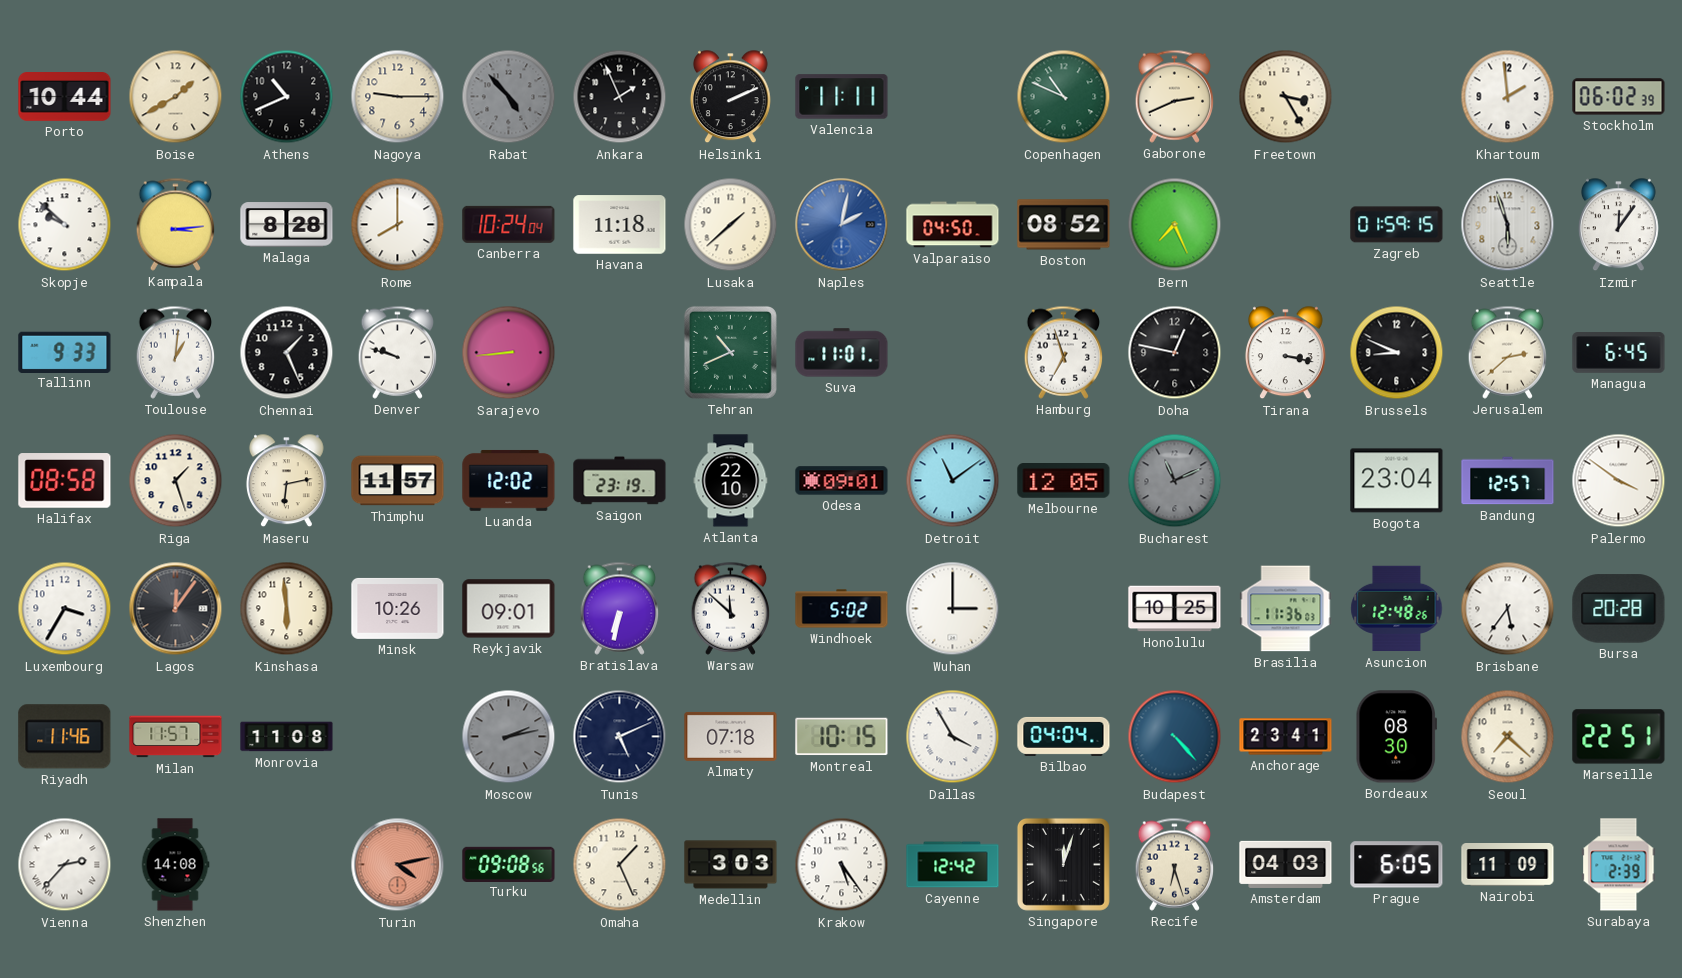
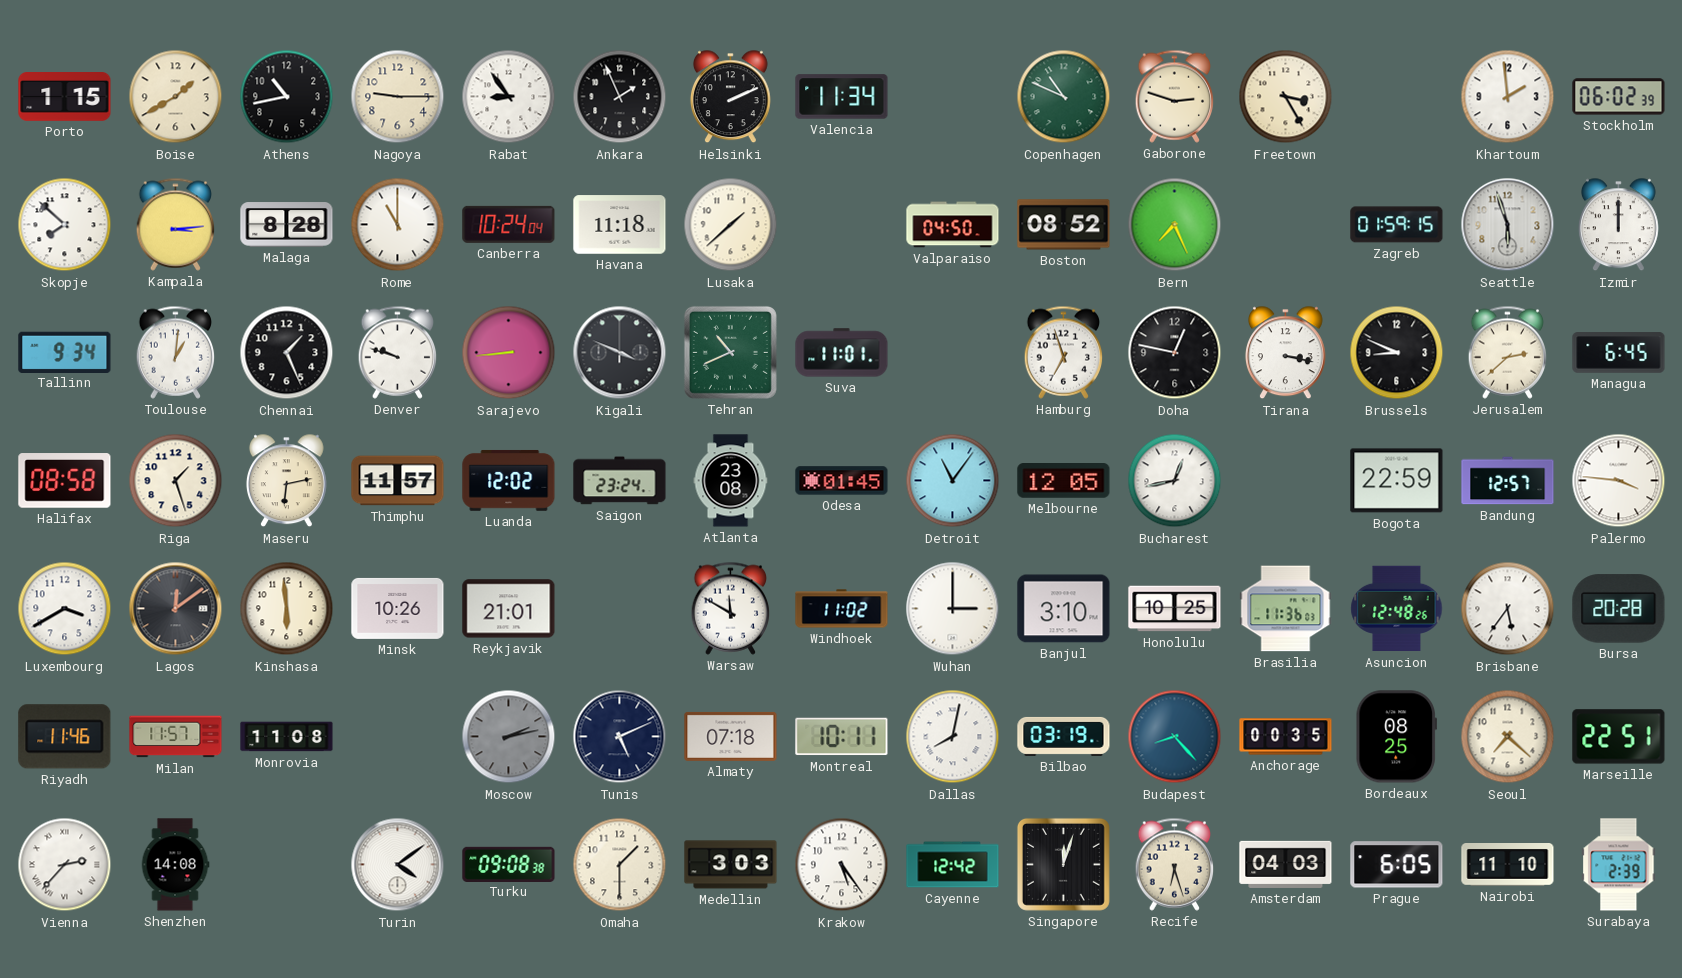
Porto: 10:44 -> 1:15
Athens: 10:41 -> 10:43
Rabat: 4:53 -> 8:54
Rabat dial: grey -> white
Valencia: 11:11 -> 11:34
Gaborone: 2:41 -> 2:48
Skopje: 9:52 -> 7:52
Rome: 8:00 -> 11:00
Naples: 2:02 -> none
Izmir: 12:06 -> 12:00
Tallinn: 9:33 -> 9:34
Kigali: none -> 3:49
Saigon: 23:19 -> 23:24
Atlanta: 22:10 -> 23:08
Odesa: 09:01 -> 01:45
Detroit: 11:09 -> 11:06
Bucharest: 11:11 -> 12:43
Bucharest dial: grey -> white
Bogota: 23:04 -> 22:59
Palermo: 3:51 -> 3:46
Luxembourg: 3:35 -> 3:40
Lagos: 12:06 -> 12:09
Reykjavik: 09:01 -> 21:01
Bratislava: 6:32 -> none
Warsaw: 11:52 -> 11:50
Windhoek: 5:02 -> 11:02
Banjul: none -> 3:10
Montreal: 10:15 -> 10:11
Dallas: 3:55 -> 8:02
Bilbao: 04:04 -> 03:19
Budapest: 4:23 -> 8:23
Anchorage: 23:41 -> 00:35
Bordeaux: 08:30 -> 08:25
Turin: 4:13 -> 4:09
Turin dial: salmon -> white
Turku: 09:08:56 -> 09:08:38
Omaha: 1:26 -> 1:30
Nairobi: 11:09 -> 11:10
